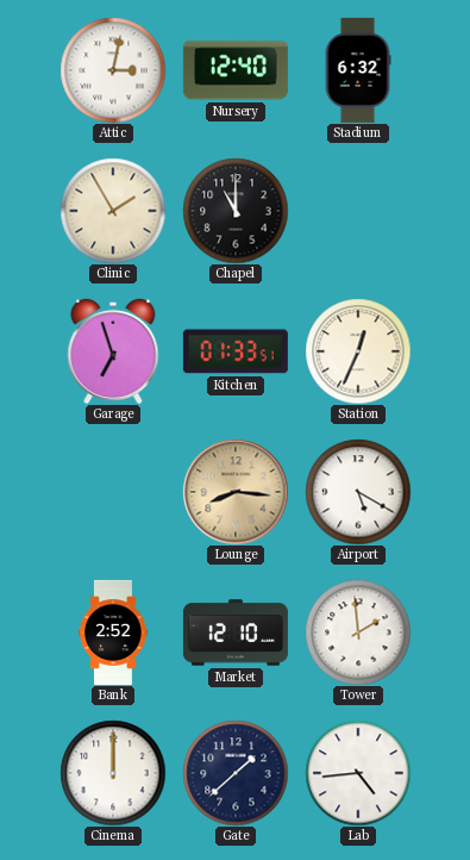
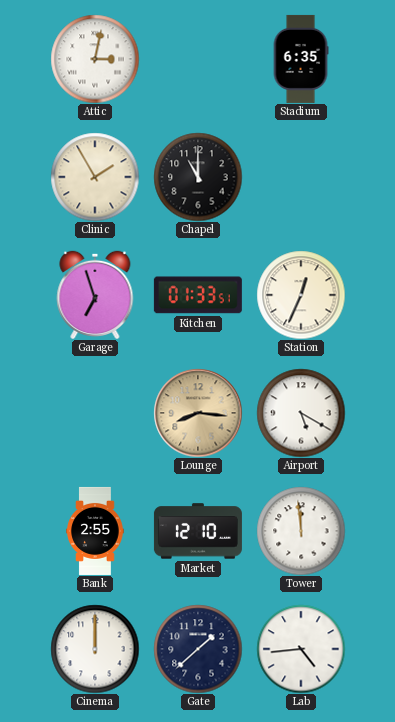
Nursery: 12:40 -> none
Stadium: 6:32 -> 6:35
Bank: 2:52 -> 2:55
Tower: 1:59 -> 11:59
